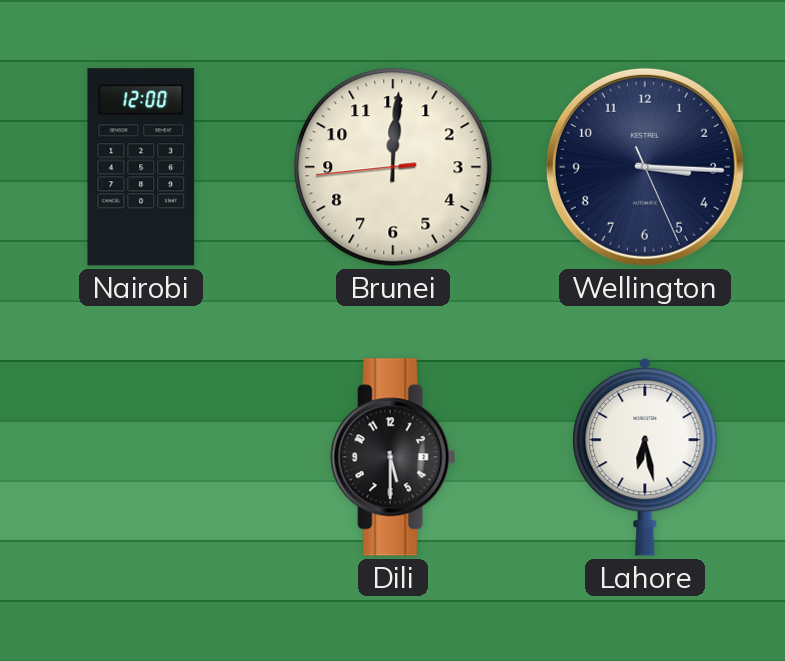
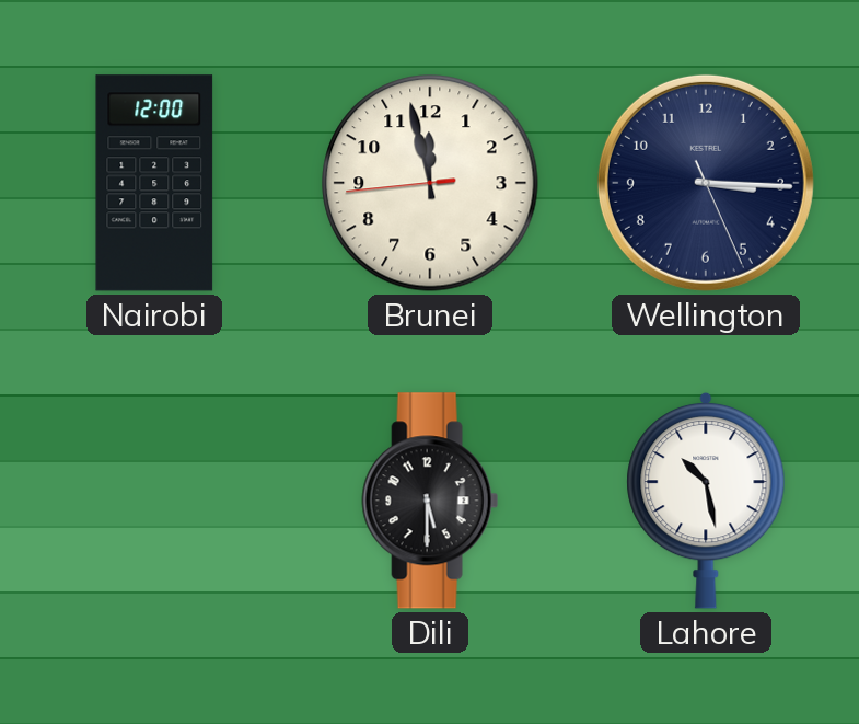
Brunei: 12:00 -> 11:57
Lahore: 6:28 -> 10:28
